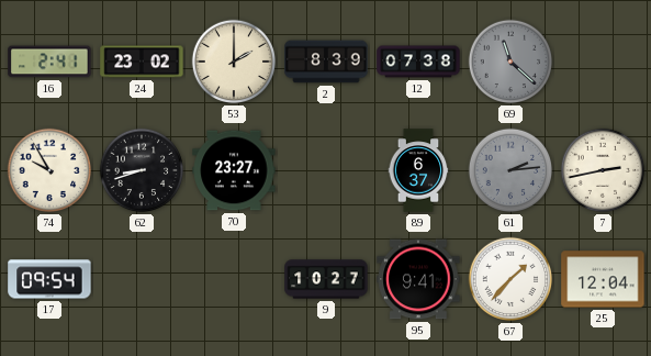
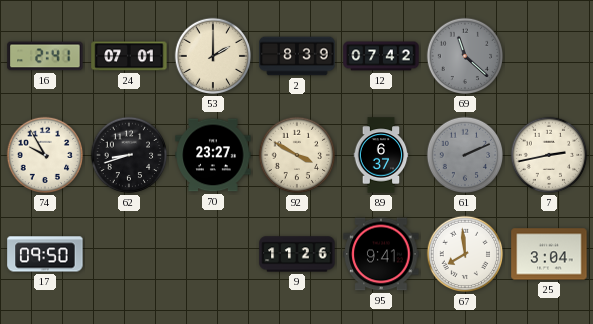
24: 23:02 -> 07:01
12: 07:38 -> 07:42
92: none -> 3:50
61: 2:14 -> 2:11
17: 09:54 -> 09:50
9: 10:27 -> 11:26
67: 1:37 -> 7:59
25: 12:04 -> 3:04
